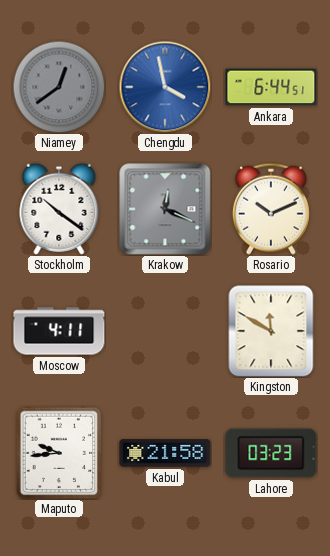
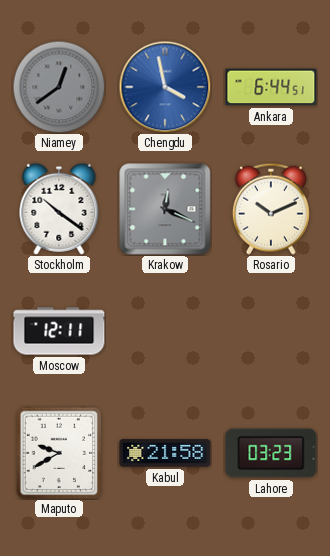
Moscow: 4:11 -> 12:11
Kingston: 11:50 -> none
Maputo: 9:44 -> 9:40
